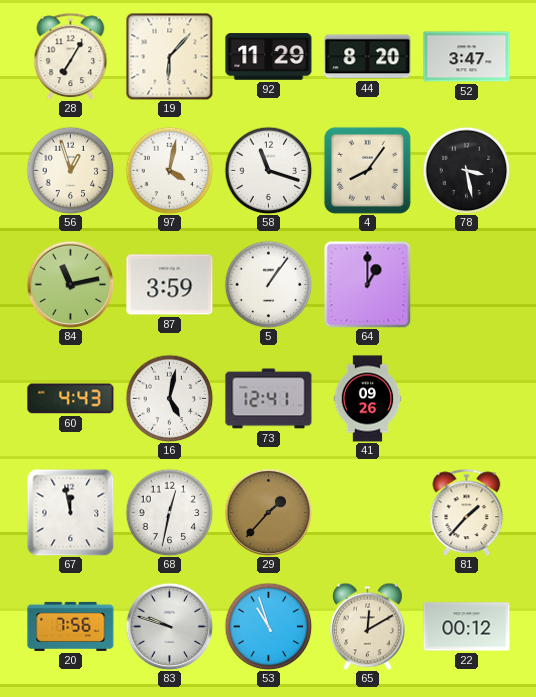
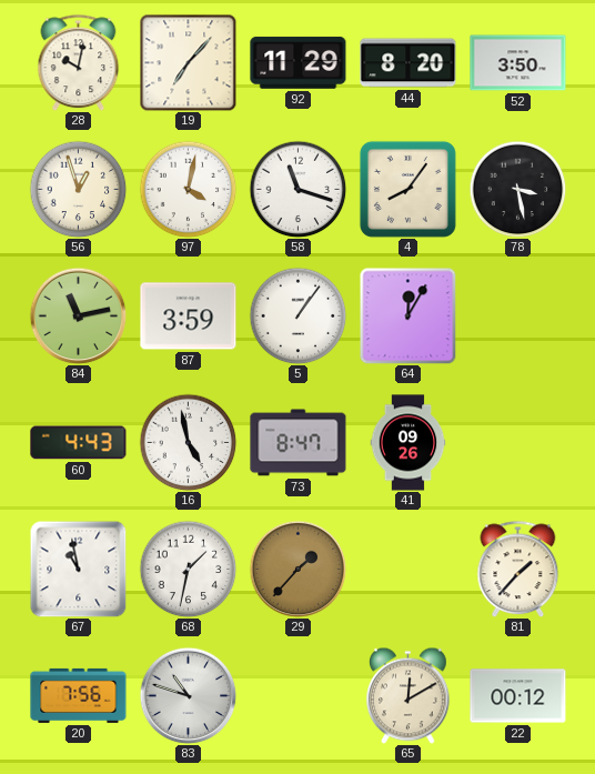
28: 7:05 -> 10:02
19: 6:07 -> 7:07
52: 3:47 -> 3:50
64: 1:00 -> 12:05
16: 5:02 -> 4:58
73: 12:41 -> 8:47
67: 11:58 -> 10:58
68: 12:32 -> 1:32
83: 9:48 -> 10:48
53: 10:57 -> none
